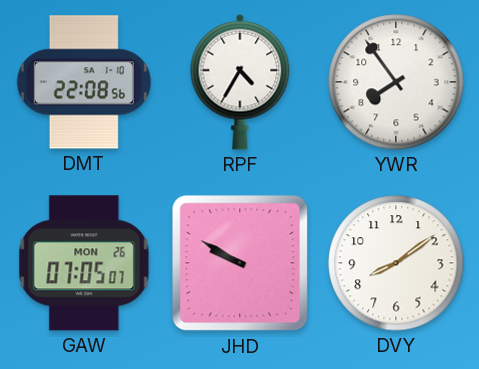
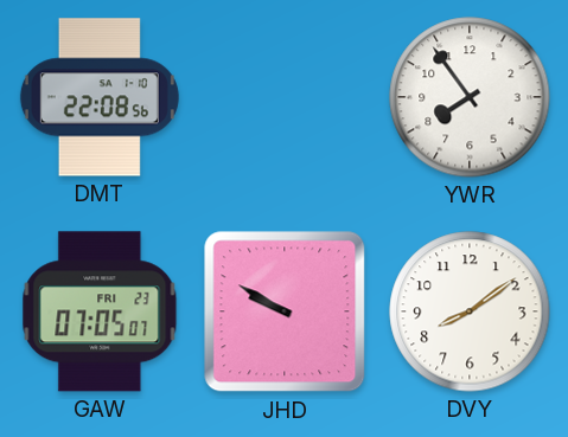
RPF: 4:35 -> none
GAW date: MON 26 -> FRI 23
